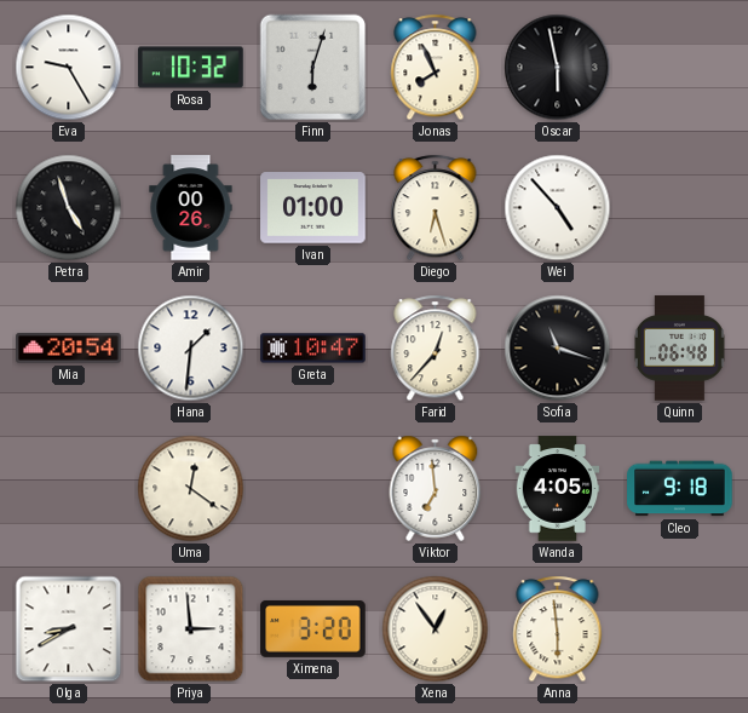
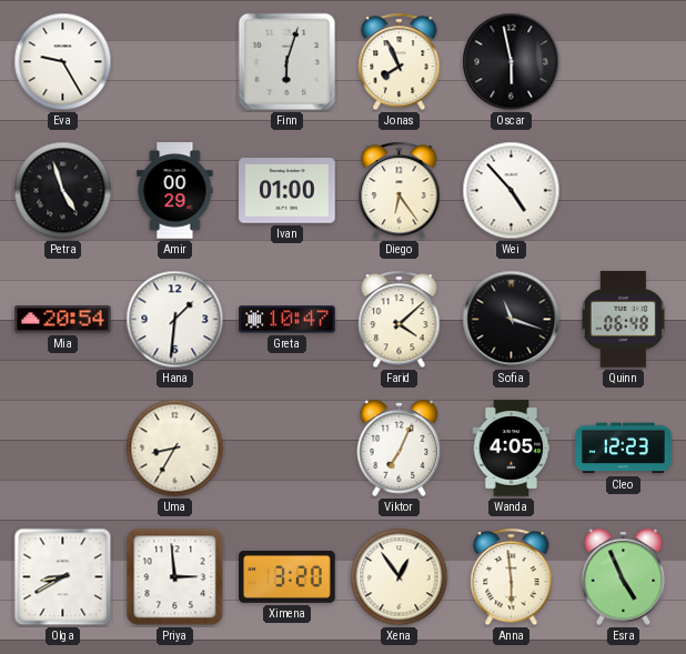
Rosa: 10:32 -> none
Amir: 00:26 -> 00:29
Diego: 6:27 -> 6:24
Farid: 12:37 -> 4:08
Uma: 12:21 -> 8:35
Viktor: 6:59 -> 7:04
Cleo: 9:18 -> 12:23
Esra: none -> 4:56
